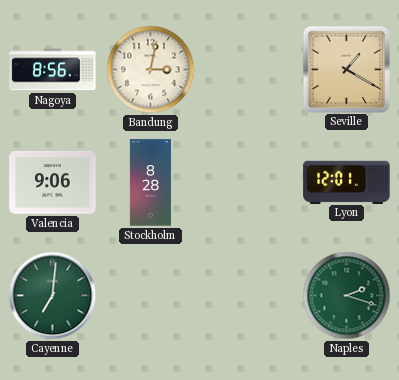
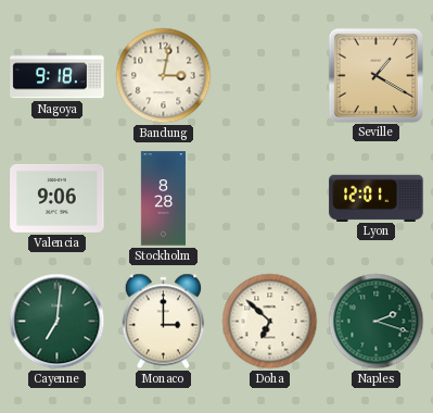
Nagoya: 8:56 -> 9:18
Monaco: none -> 3:00
Doha: none -> 6:52
